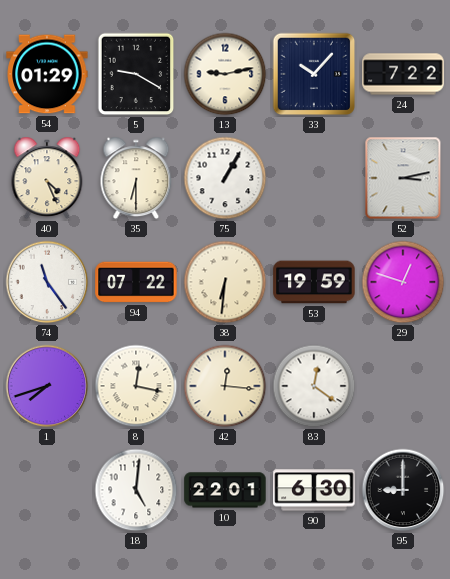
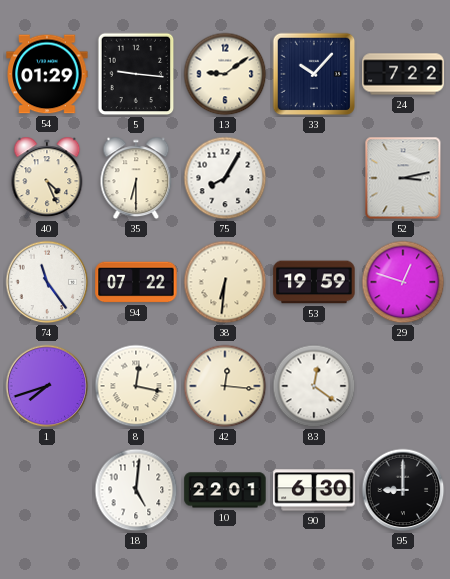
5: 9:20 -> 9:16
13: 9:13 -> 9:09
75: 1:05 -> 8:05
